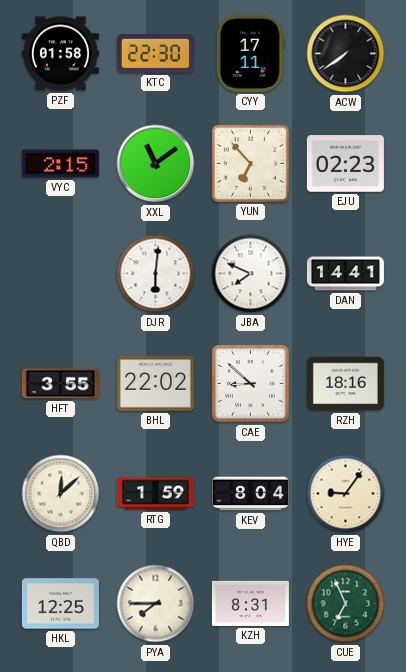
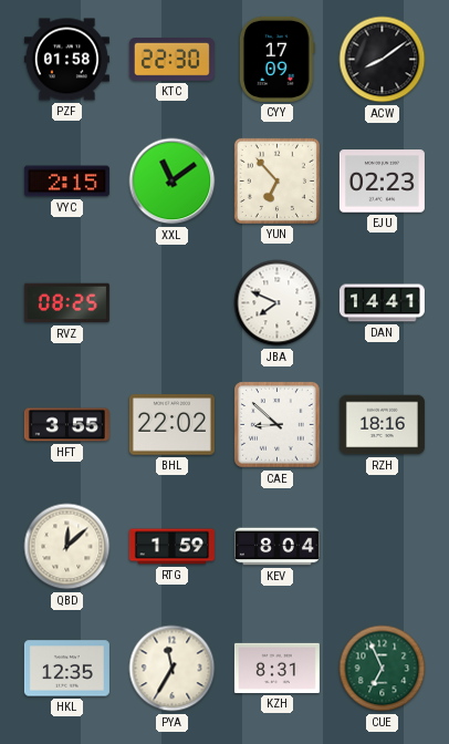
CYY: 17:11 -> 17:09
ACW: 7:39 -> 8:09
RVZ: none -> 08:25
DJR: 6:01 -> none
HYE: 9:06 -> none
HKL: 12:25 -> 12:35
PYA: 7:45 -> 11:35
